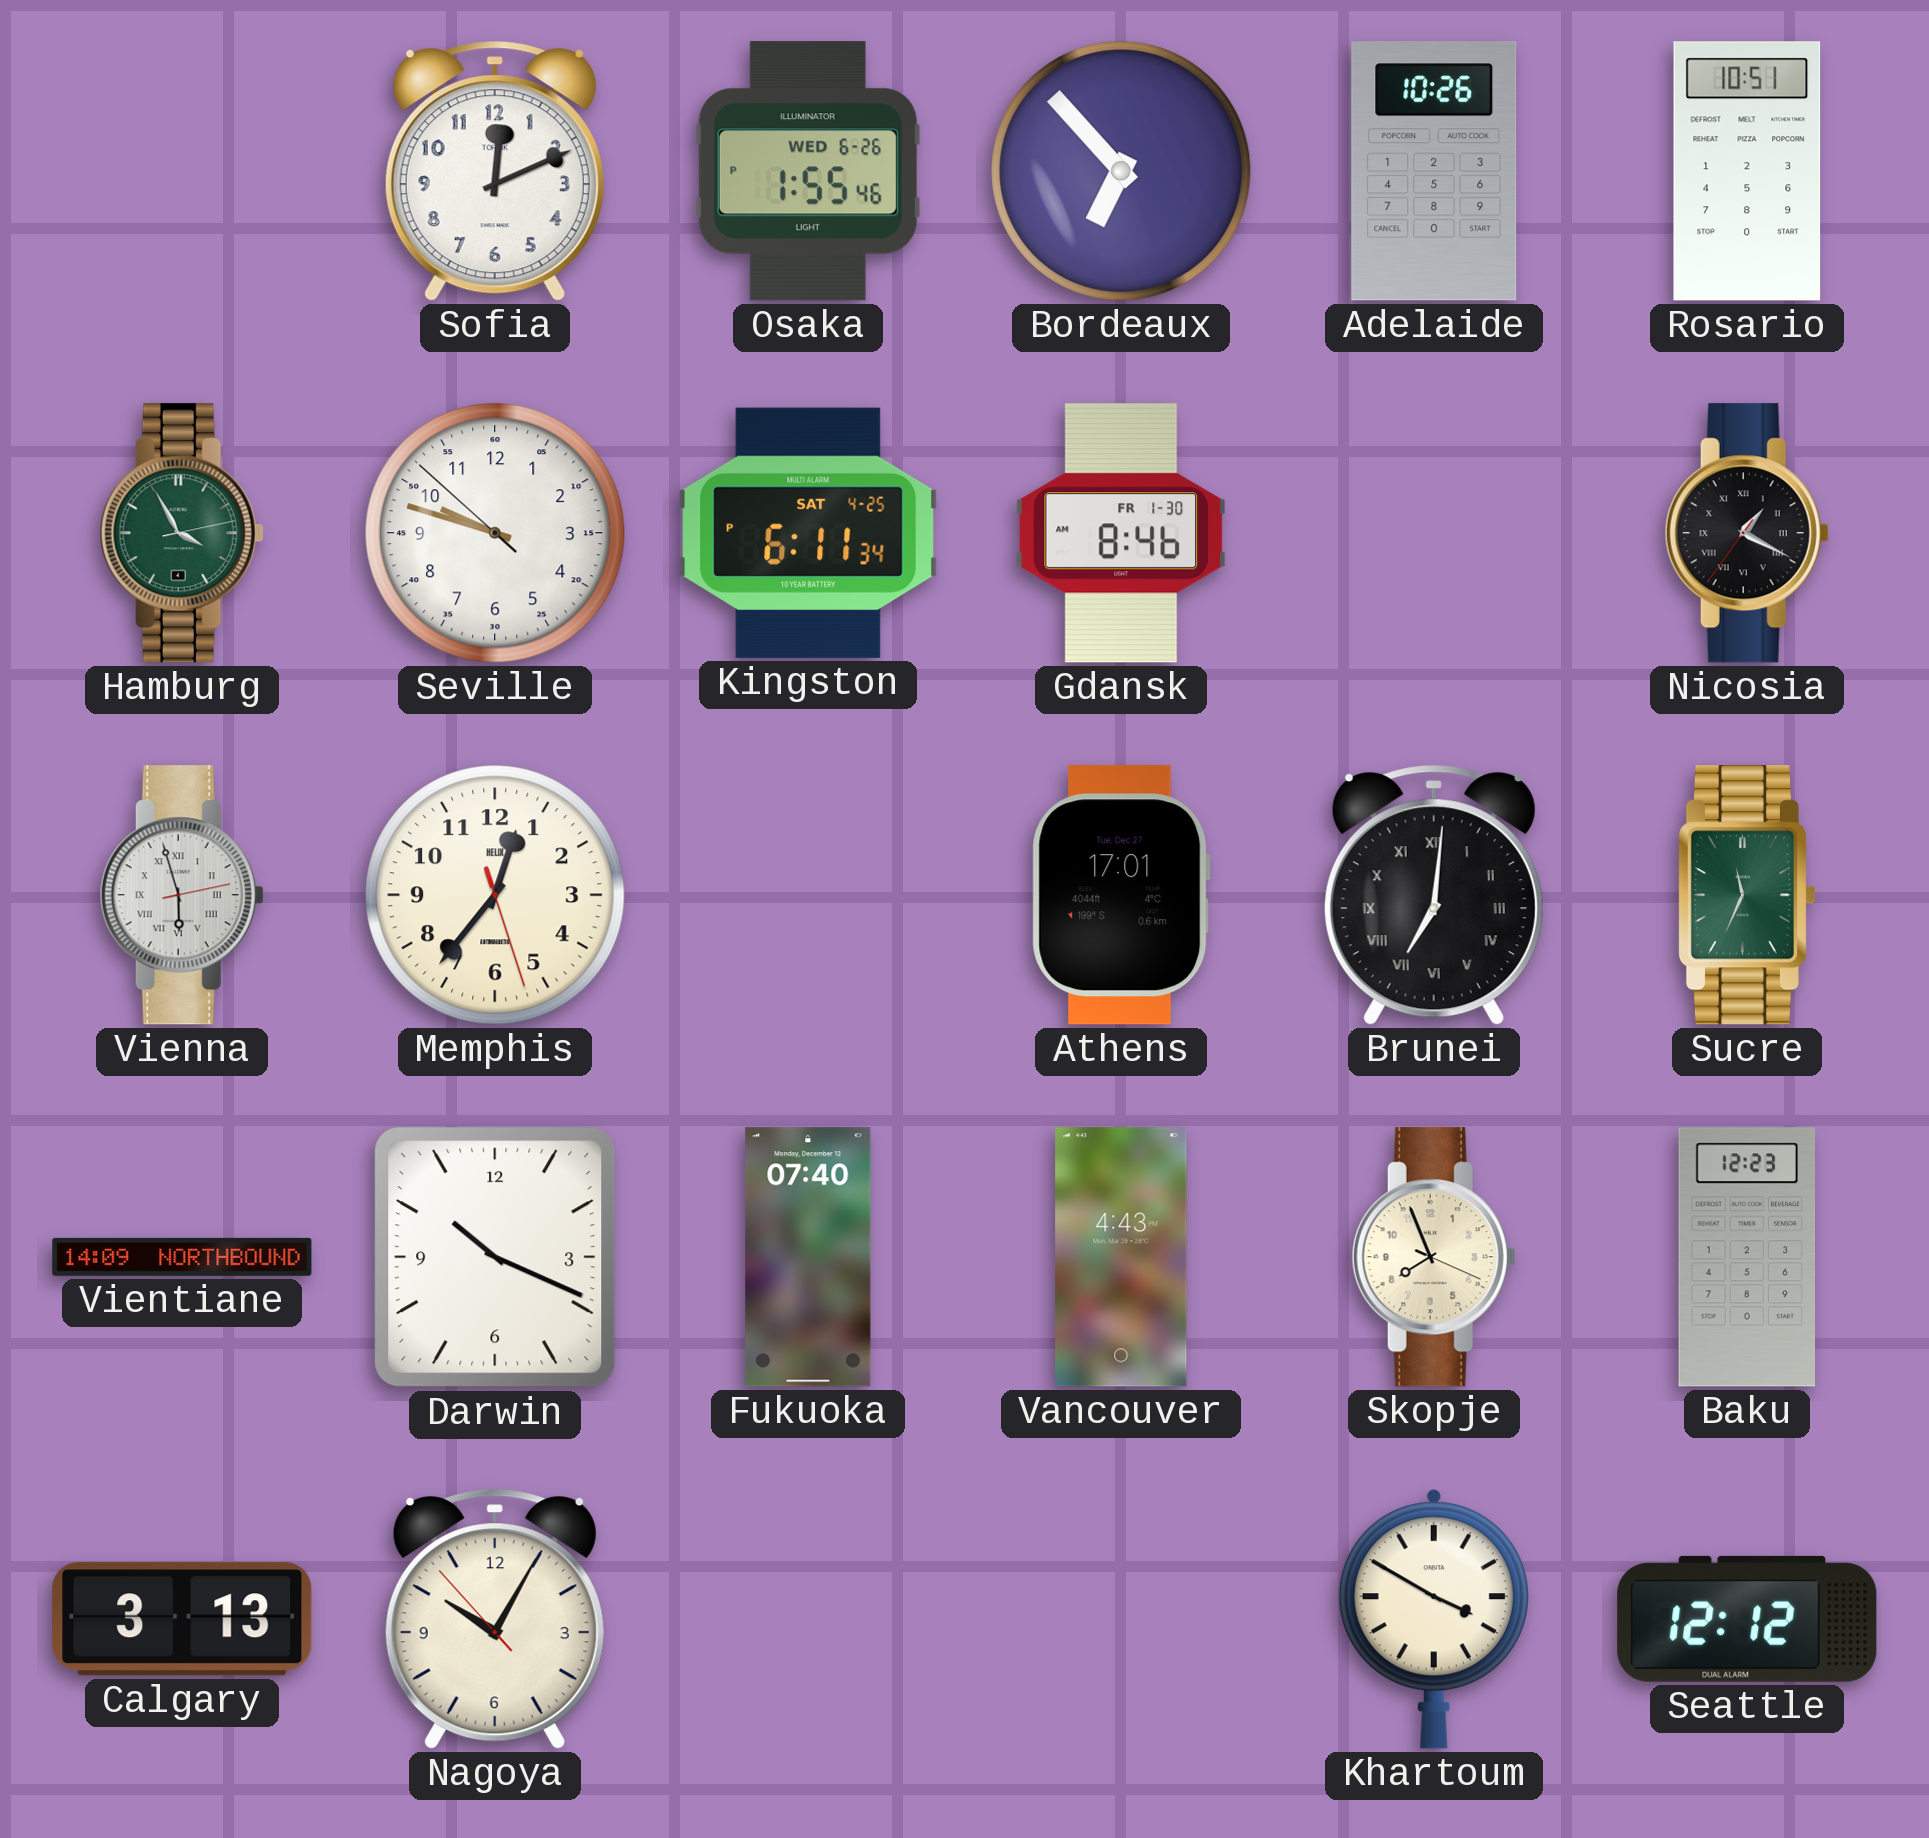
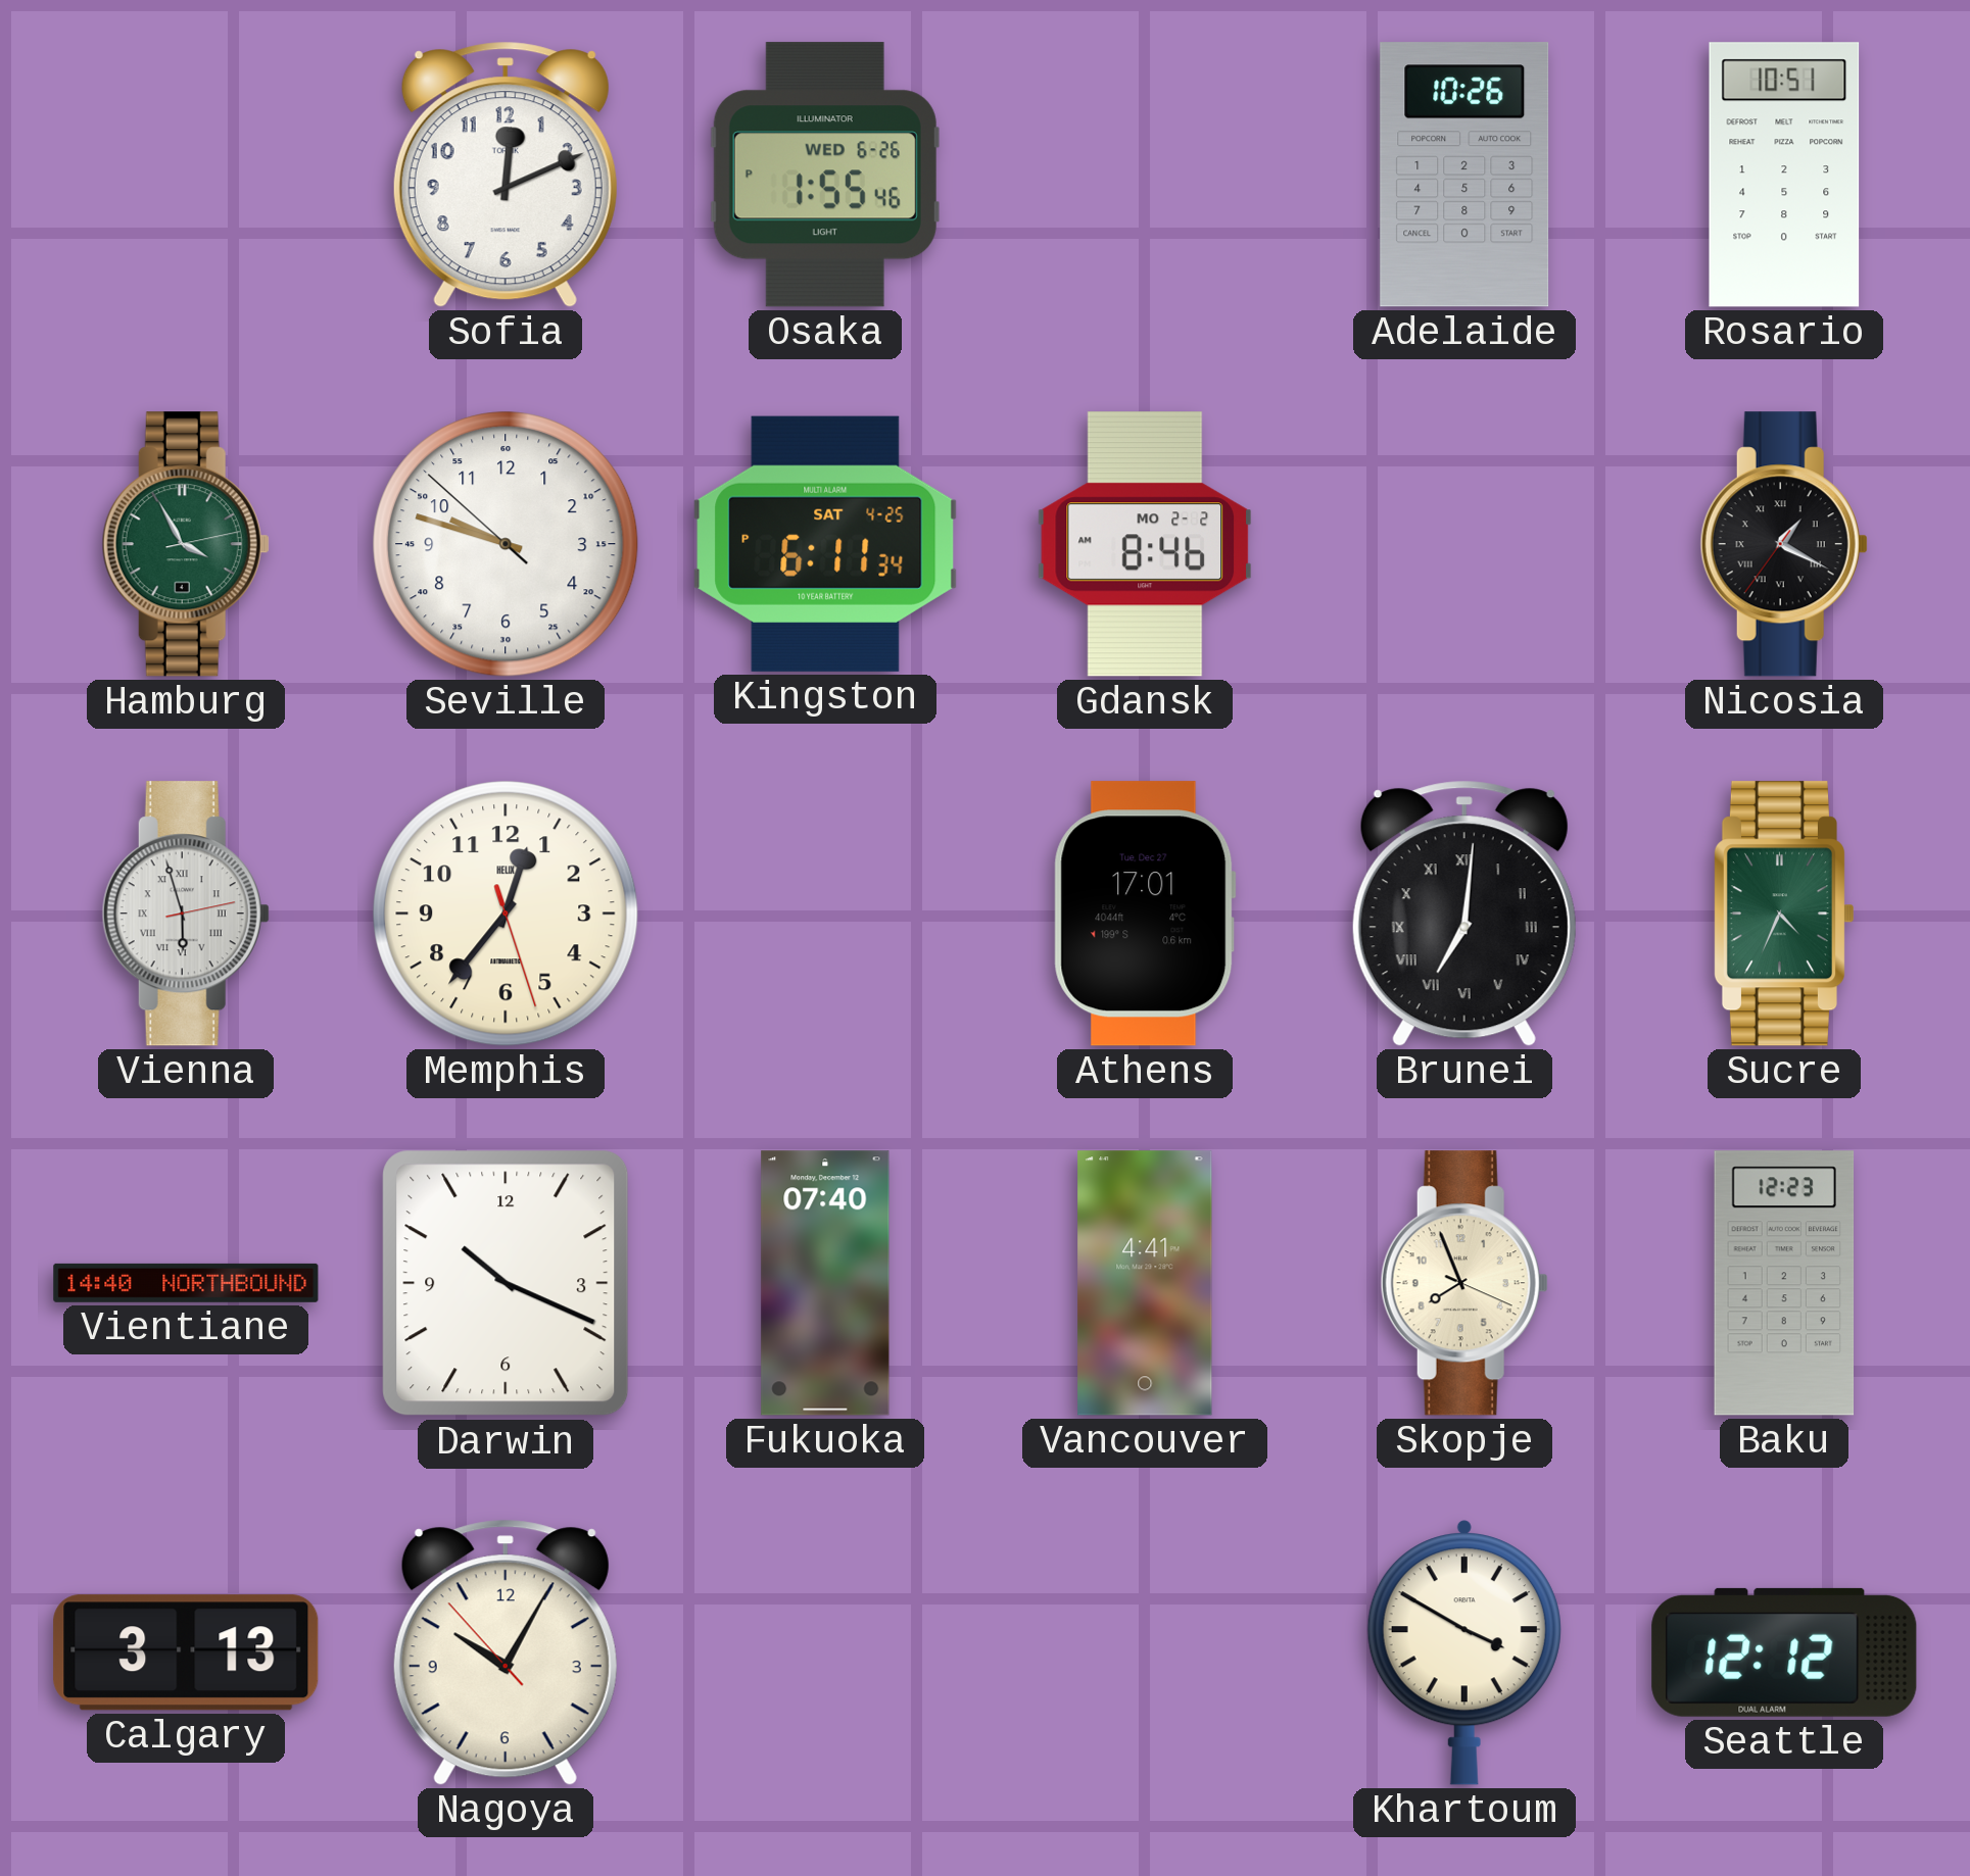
Bordeaux: 6:53 -> none
Gdansk date: FR 1-30 -> MO 2-2
Sucre: 11:34 -> 4:34
Vientiane: 14:09 -> 14:40
Vancouver: 4:43 -> 4:41
